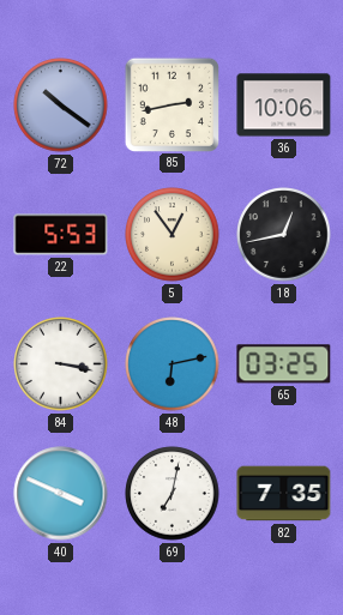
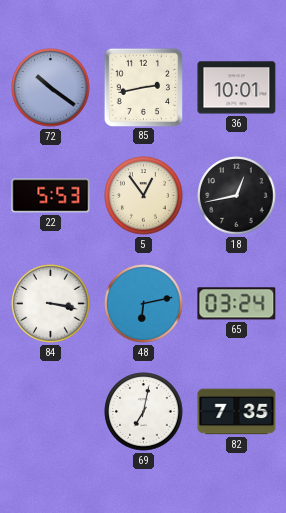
36: 10:06 -> 10:01
65: 03:25 -> 03:24
40: 3:49 -> none
